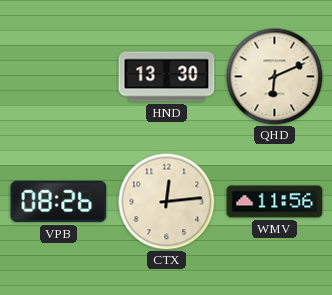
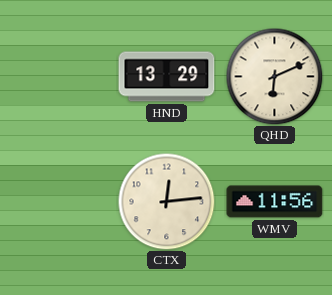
HND: 13:30 -> 13:29
VPB: 08:26 -> none
